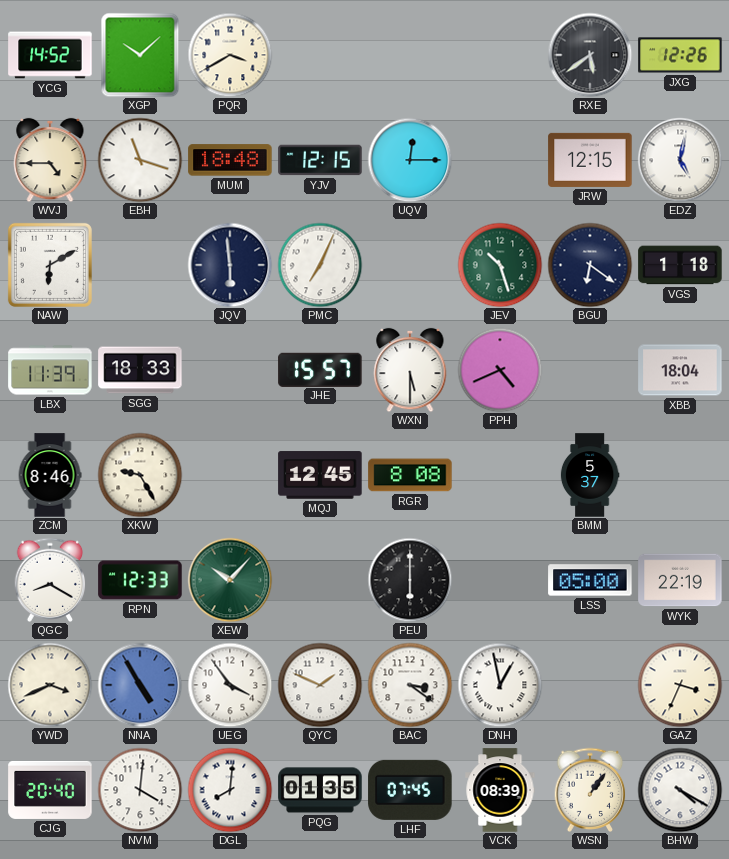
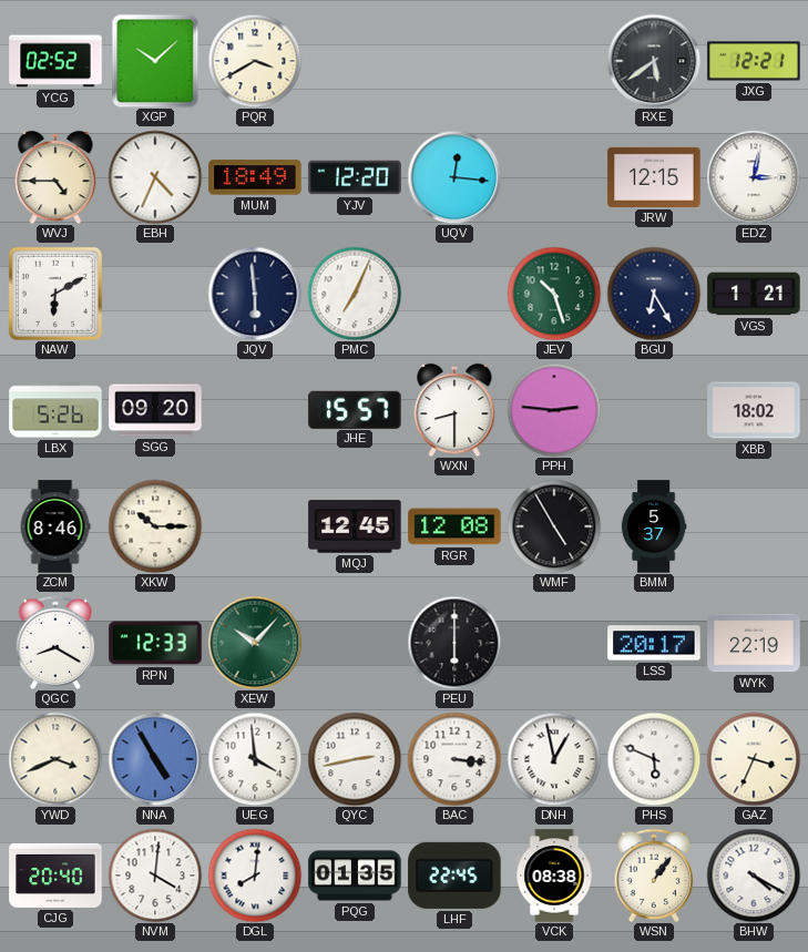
YCG: 14:52 -> 02:52
JXG: 12:26 -> 12:21
EBH: 11:18 -> 4:34
MUM: 18:48 -> 18:49
YJV: 12:15 -> 12:20
UQV: 12:15 -> 12:16
EDZ: 5:02 -> 3:02
BGU: 6:21 -> 6:25
VGS: 1:18 -> 1:21
LBX: 11:39 -> 5:26
SGG: 18:33 -> 09:20
WXN: 5:30 -> 8:30
PPH: 4:41 -> 2:46
XBB: 18:04 -> 18:02
XKW: 9:25 -> 10:15
RGR: 8:08 -> 12:08
WMF: none -> 4:55
LSS: 05:00 -> 20:17
UEG: 3:54 -> 3:59
QYC: 1:49 -> 2:43
BAC: 3:21 -> 3:16
PHS: none -> 5:49
LHF: 07:45 -> 22:45
VCK: 08:39 -> 08:38
